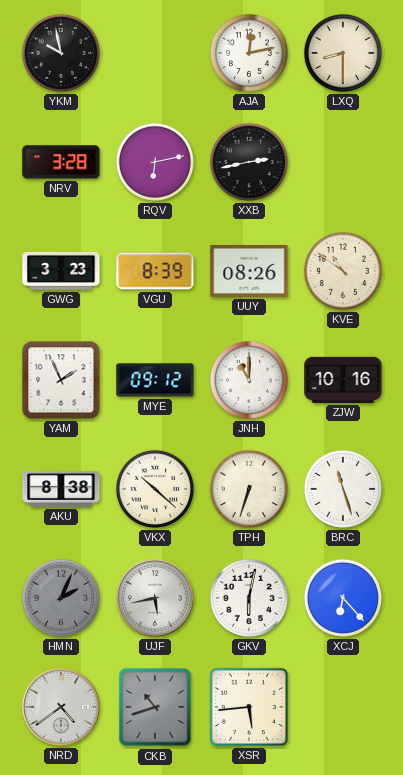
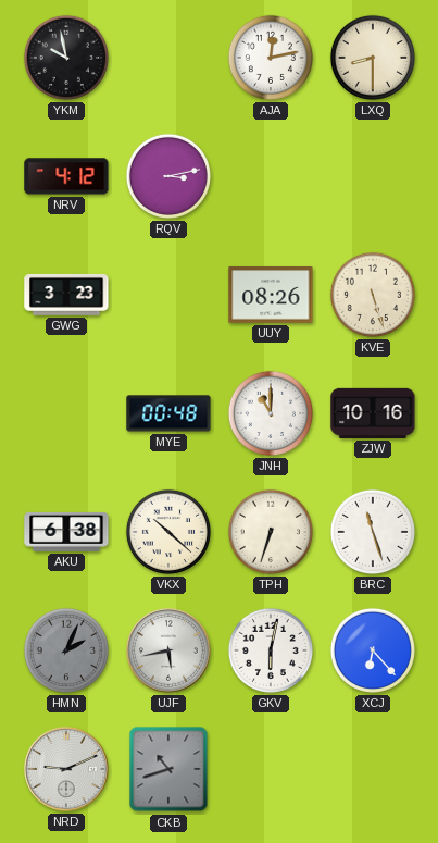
NRV: 3:28 -> 4:12
RQV: 6:13 -> 3:13
XXB: 2:43 -> none
VGU: 8:39 -> none
KVE: 10:51 -> 5:27
YAM: 1:56 -> none
MYE: 09:12 -> 00:48
AKU: 8:38 -> 6:38
NRD: 4:39 -> 9:11
XSR: 5:44 -> none
